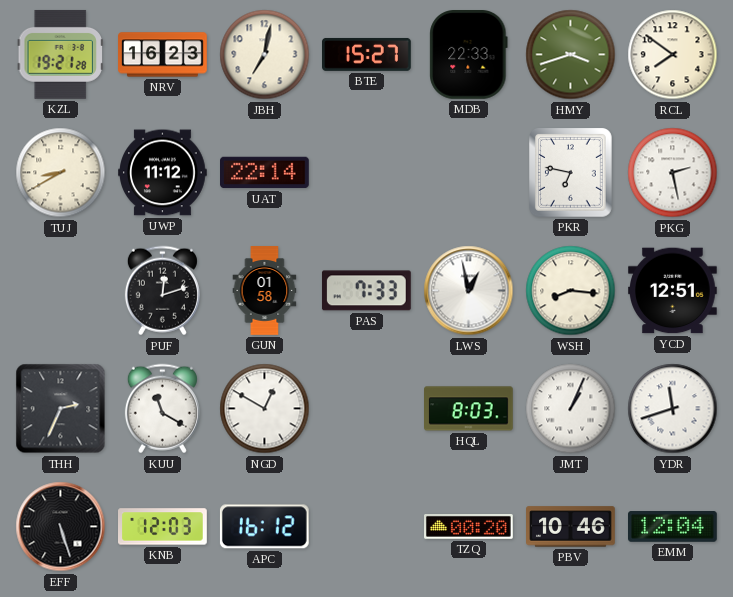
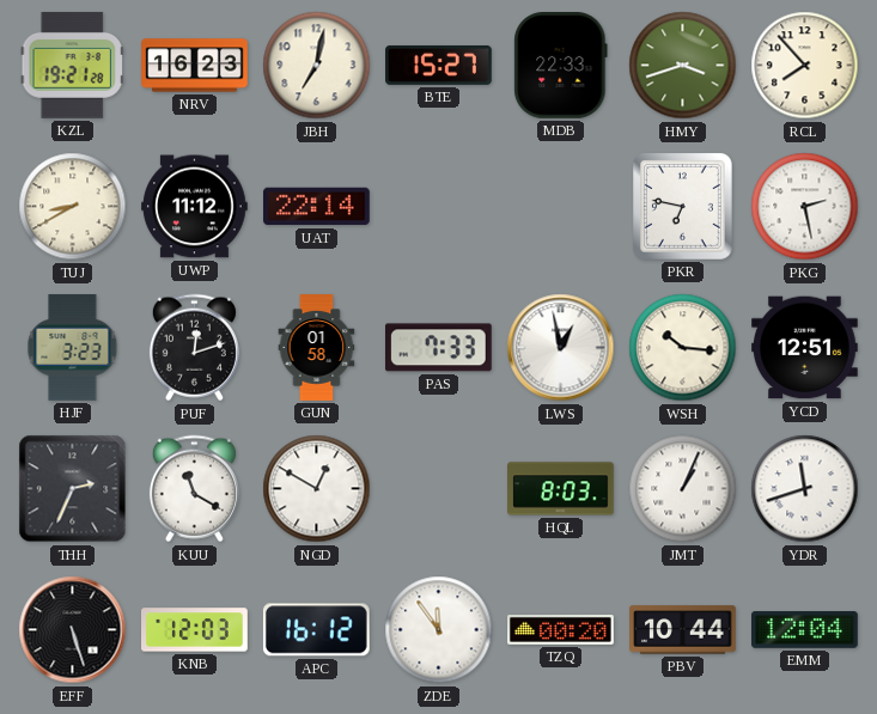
RCL: 7:51 -> 7:53
HJF: none -> 3:23
WSH: 8:16 -> 10:16
ZDE: none -> 11:54
PBV: 10:46 -> 10:44
